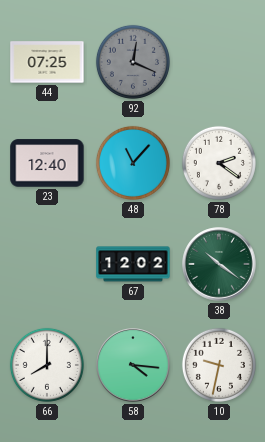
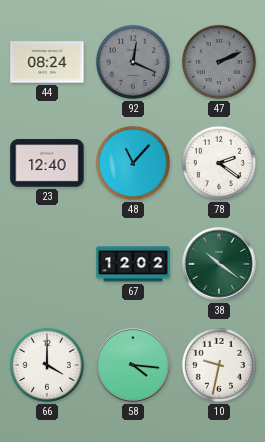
44: 07:25 -> 08:24
47: none -> 2:11
66: 8:00 -> 4:00
